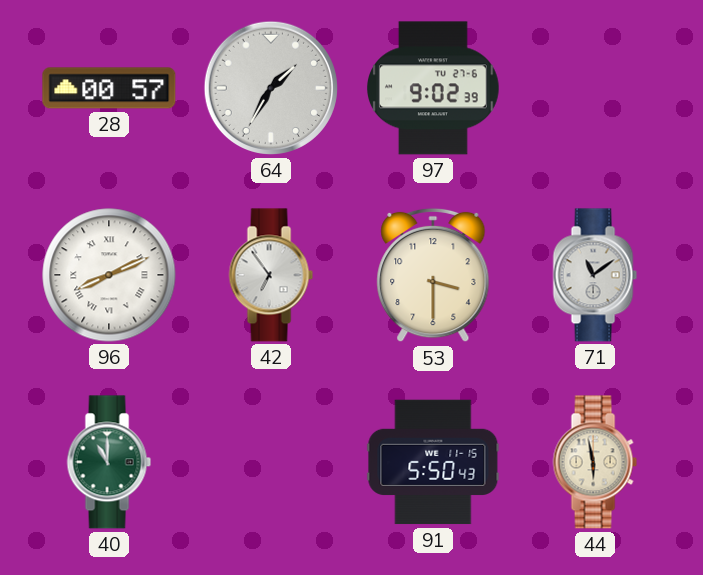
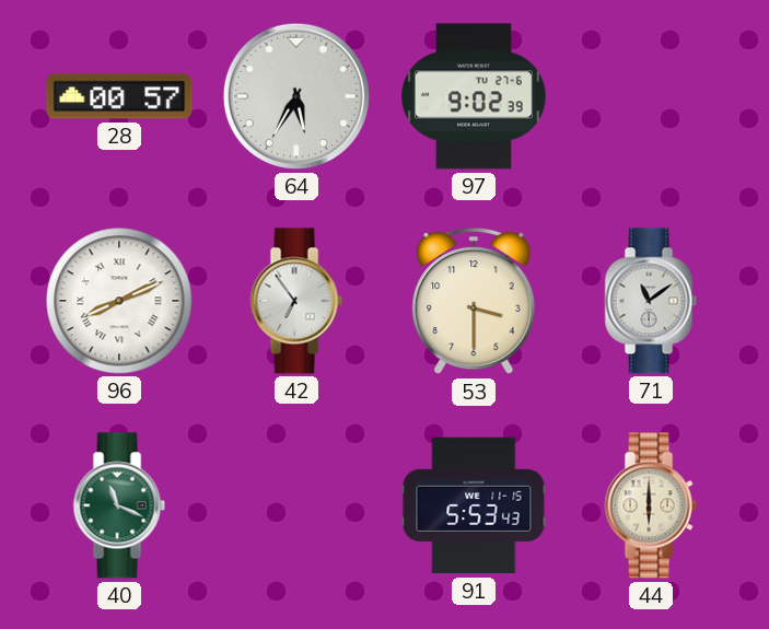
64: 1:35 -> 5:35
40: 11:00 -> 11:19
91: 5:50 -> 5:53
44: 5:58 -> 6:00
